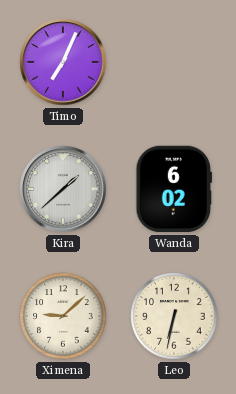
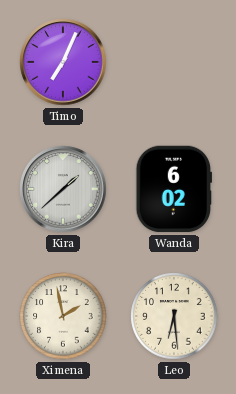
Ximena: 9:08 -> 1:58
Leo: 6:32 -> 6:29
